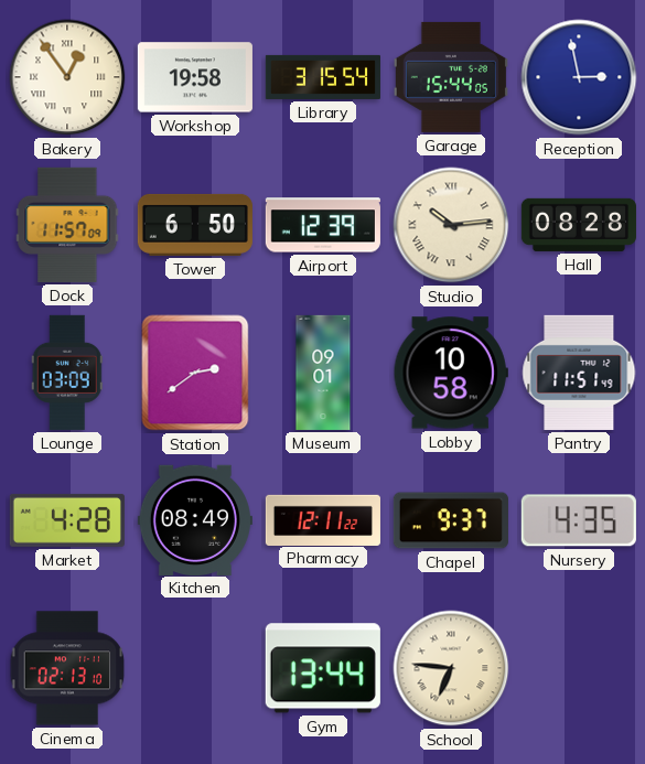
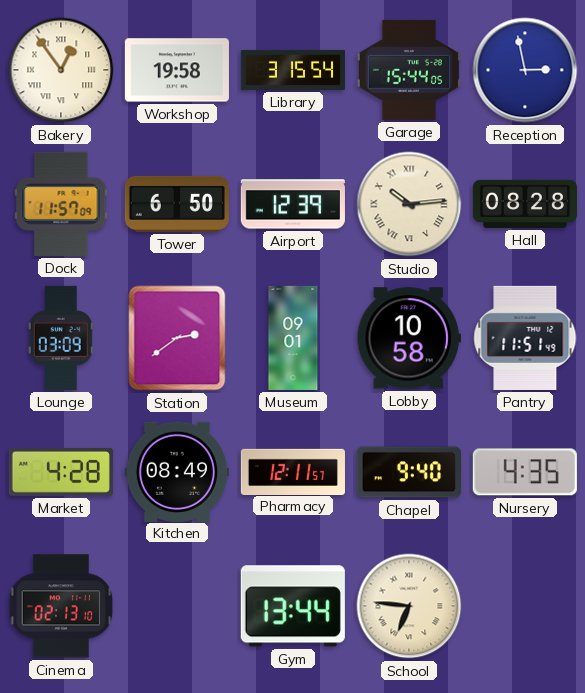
Pharmacy: 12:11:22 -> 12:11:57
Chapel: 9:37 -> 9:40
